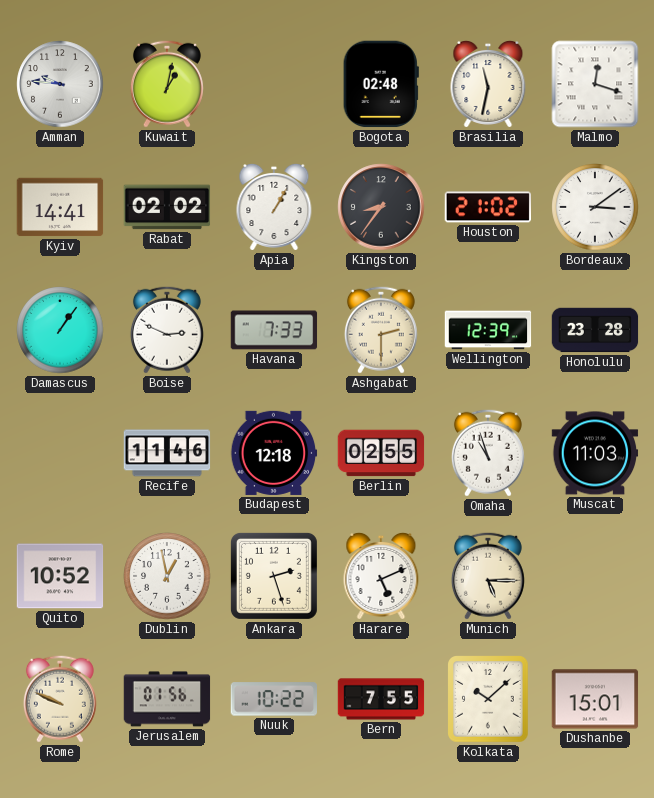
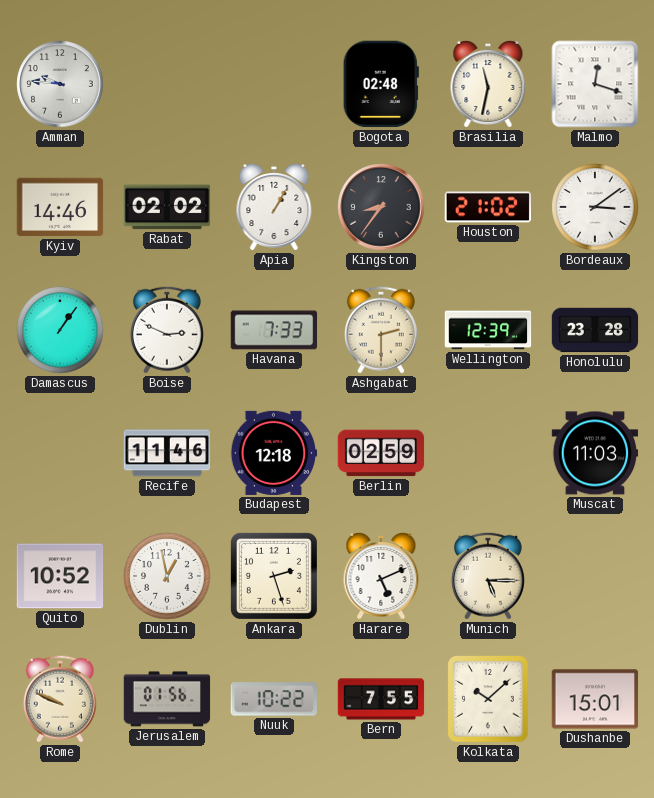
Kuwait: 1:02 -> none
Kyiv: 14:41 -> 14:46
Berlin: 02:55 -> 02:59
Omaha: 10:57 -> none
